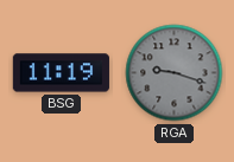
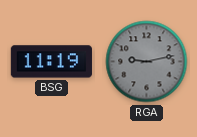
RGA: 9:18 -> 9:13
